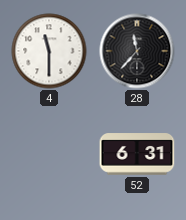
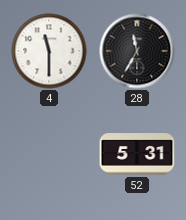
28: 11:37 -> 11:35
52: 6:31 -> 5:31
